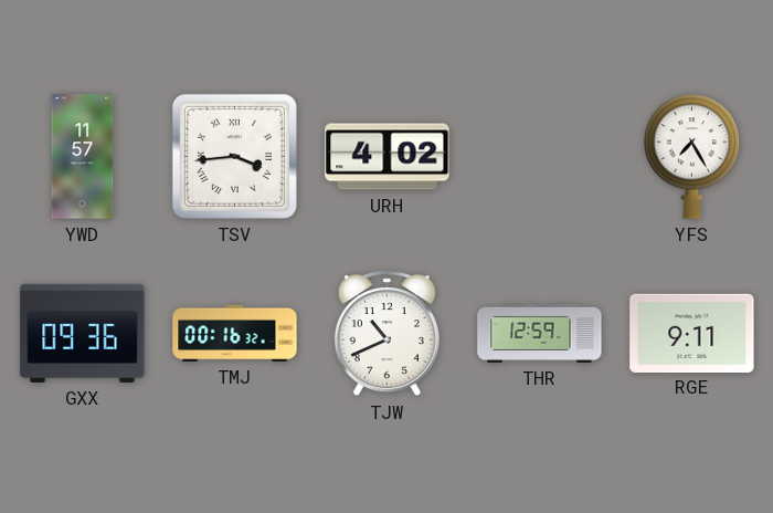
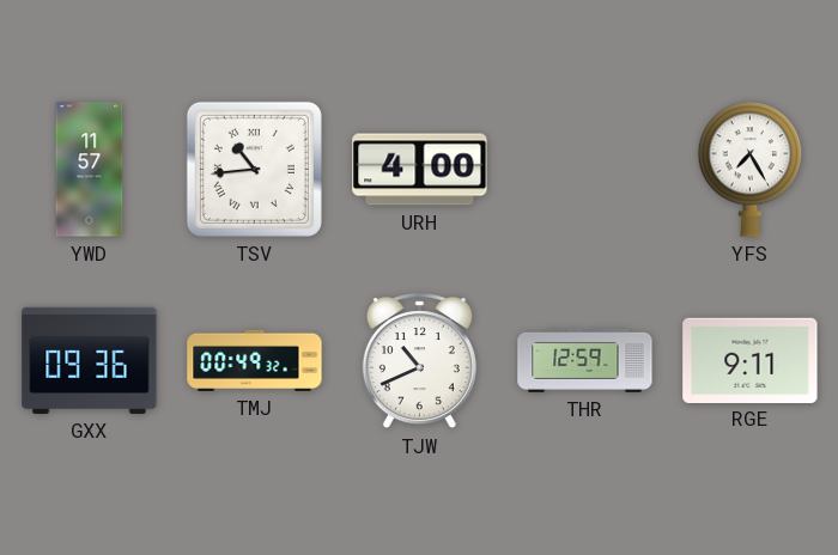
TSV: 3:44 -> 10:44
URH: 4:02 -> 4:00
TMJ: 00:16 -> 00:49
